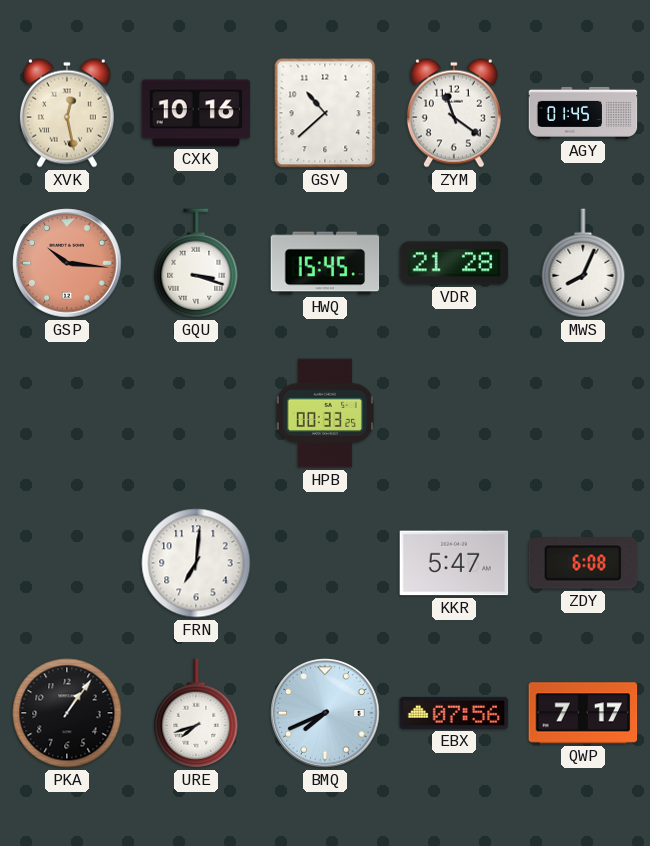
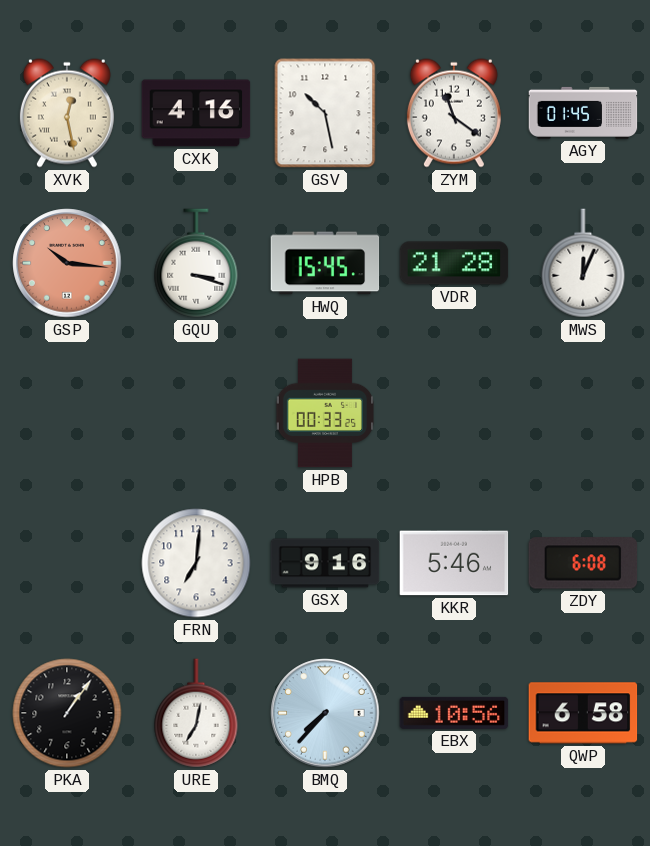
CXK: 10:16 -> 4:16
GSV: 10:38 -> 10:28
MWS: 8:04 -> 12:04
GSX: none -> 9:16
KKR: 5:47 -> 5:46
URE: 7:42 -> 7:02
BMQ: 7:41 -> 7:37
EBX: 07:56 -> 10:56
QWP: 7:17 -> 6:58
